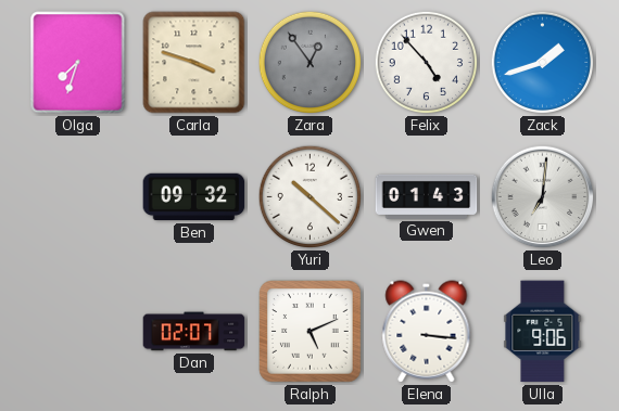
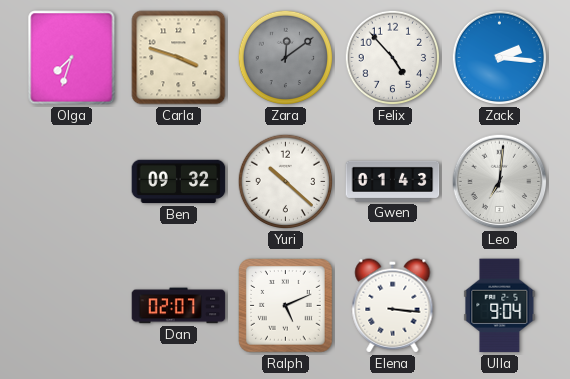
Zara: 12:54 -> 12:09
Zack: 1:42 -> 2:16
Ulla: 9:06 -> 9:04
